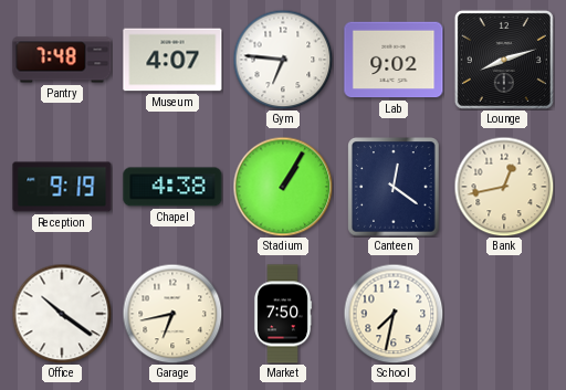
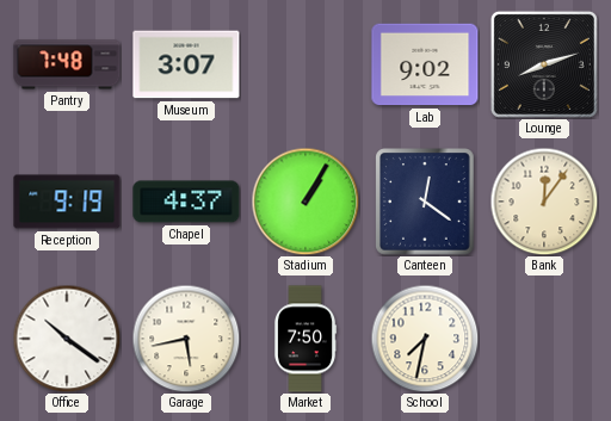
Museum: 4:07 -> 3:07
Gym: 6:46 -> none
Chapel: 4:38 -> 4:37
Bank: 12:43 -> 12:06
Garage: 6:43 -> 5:43
